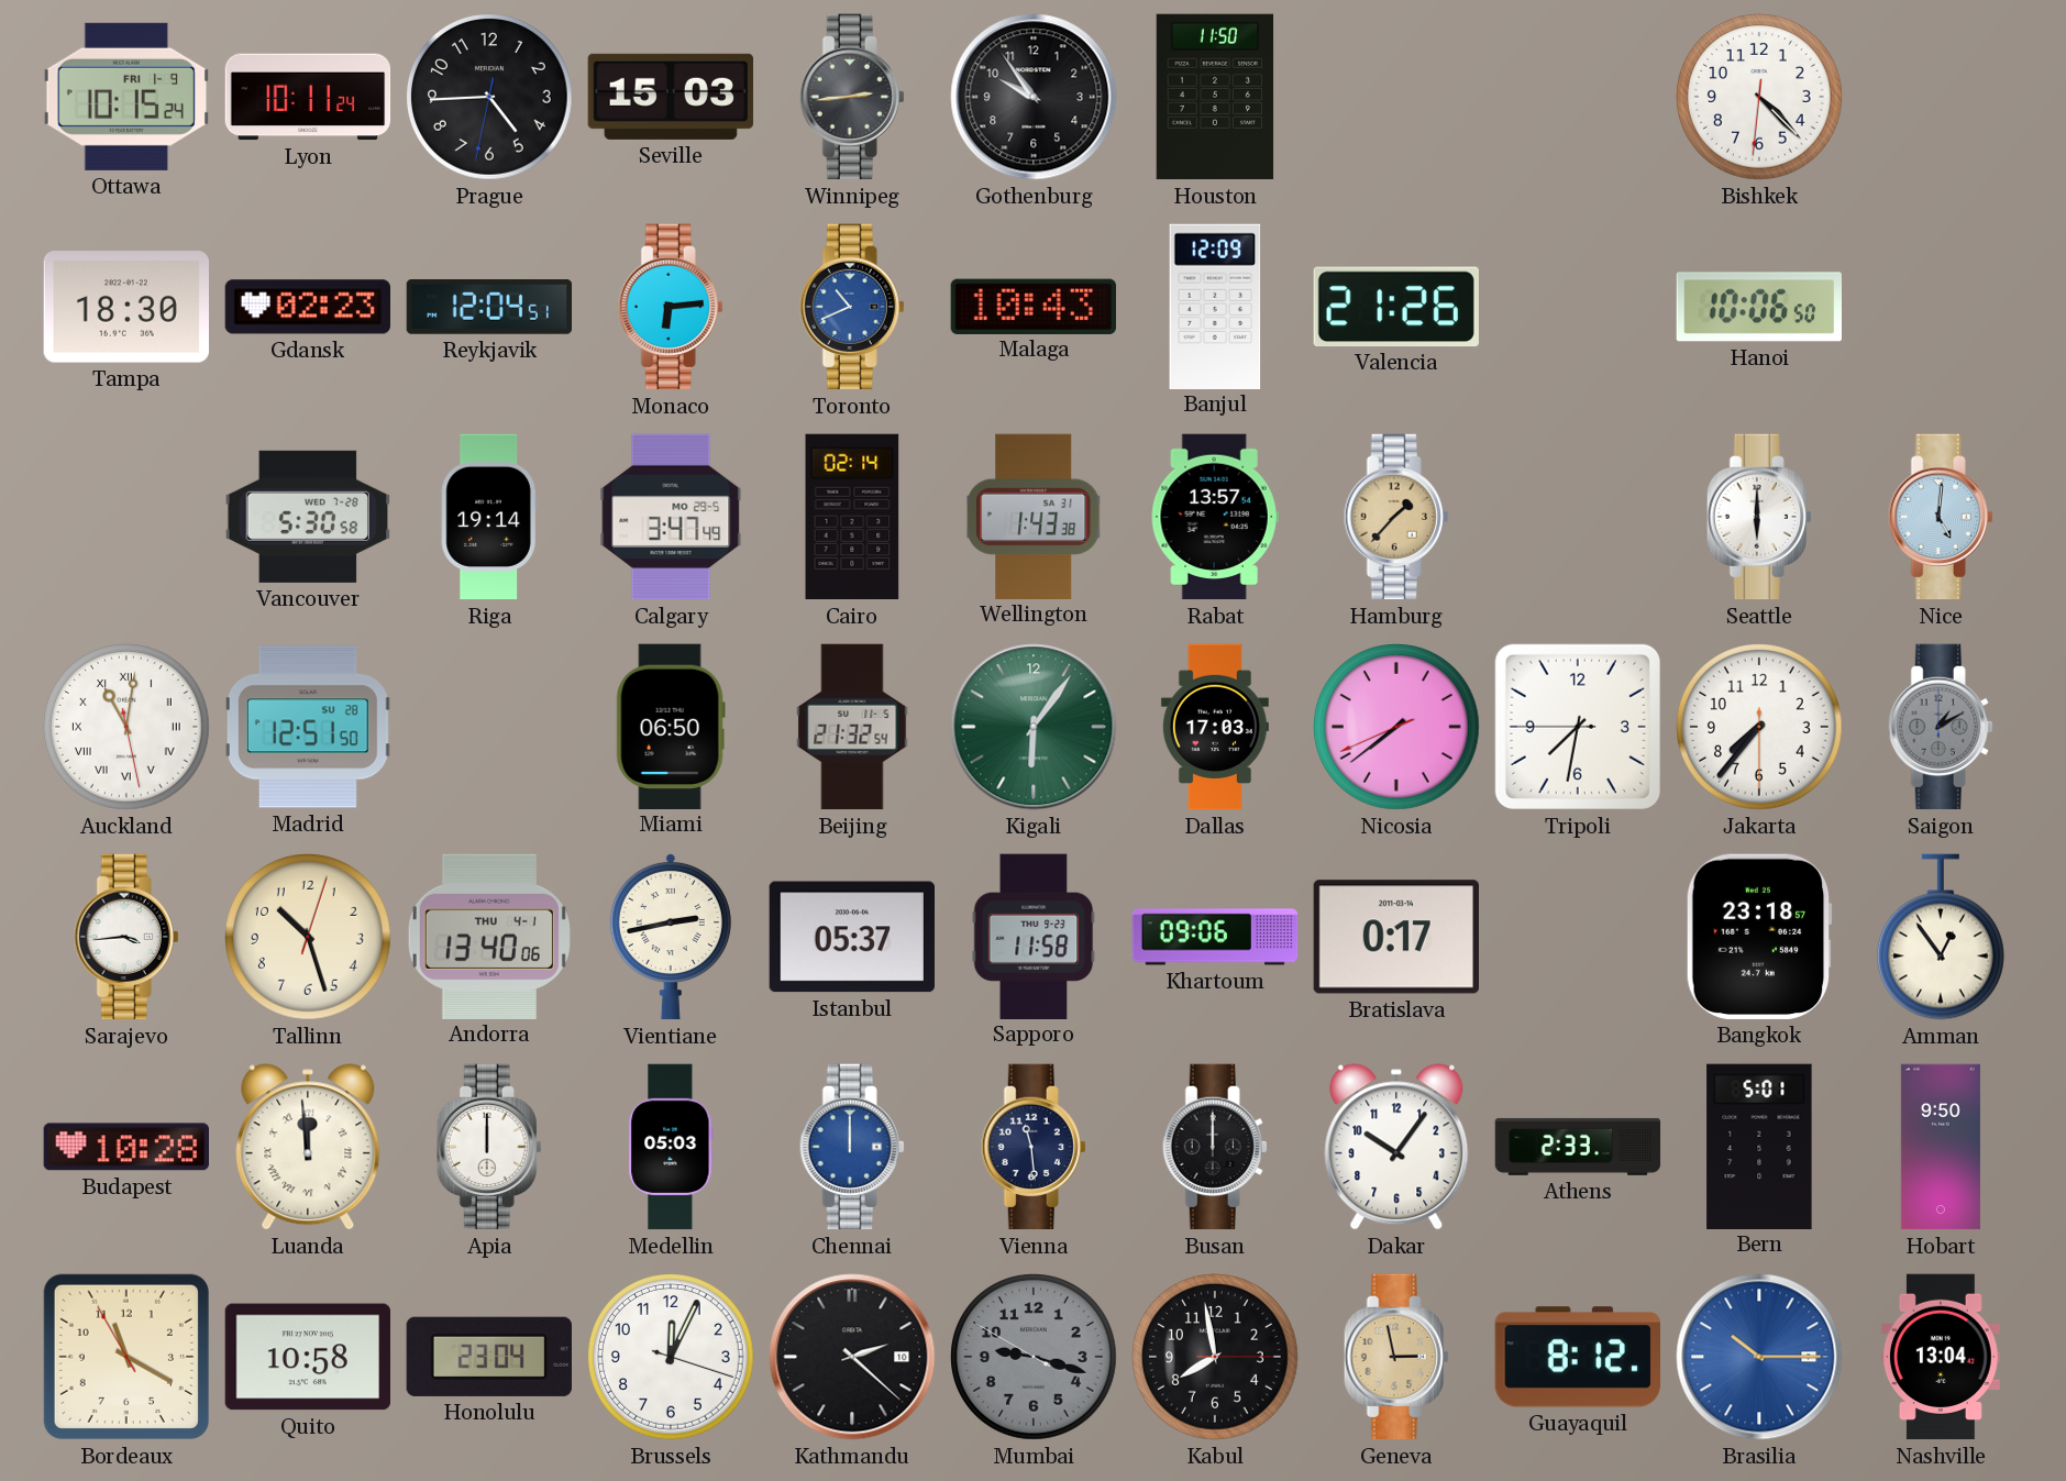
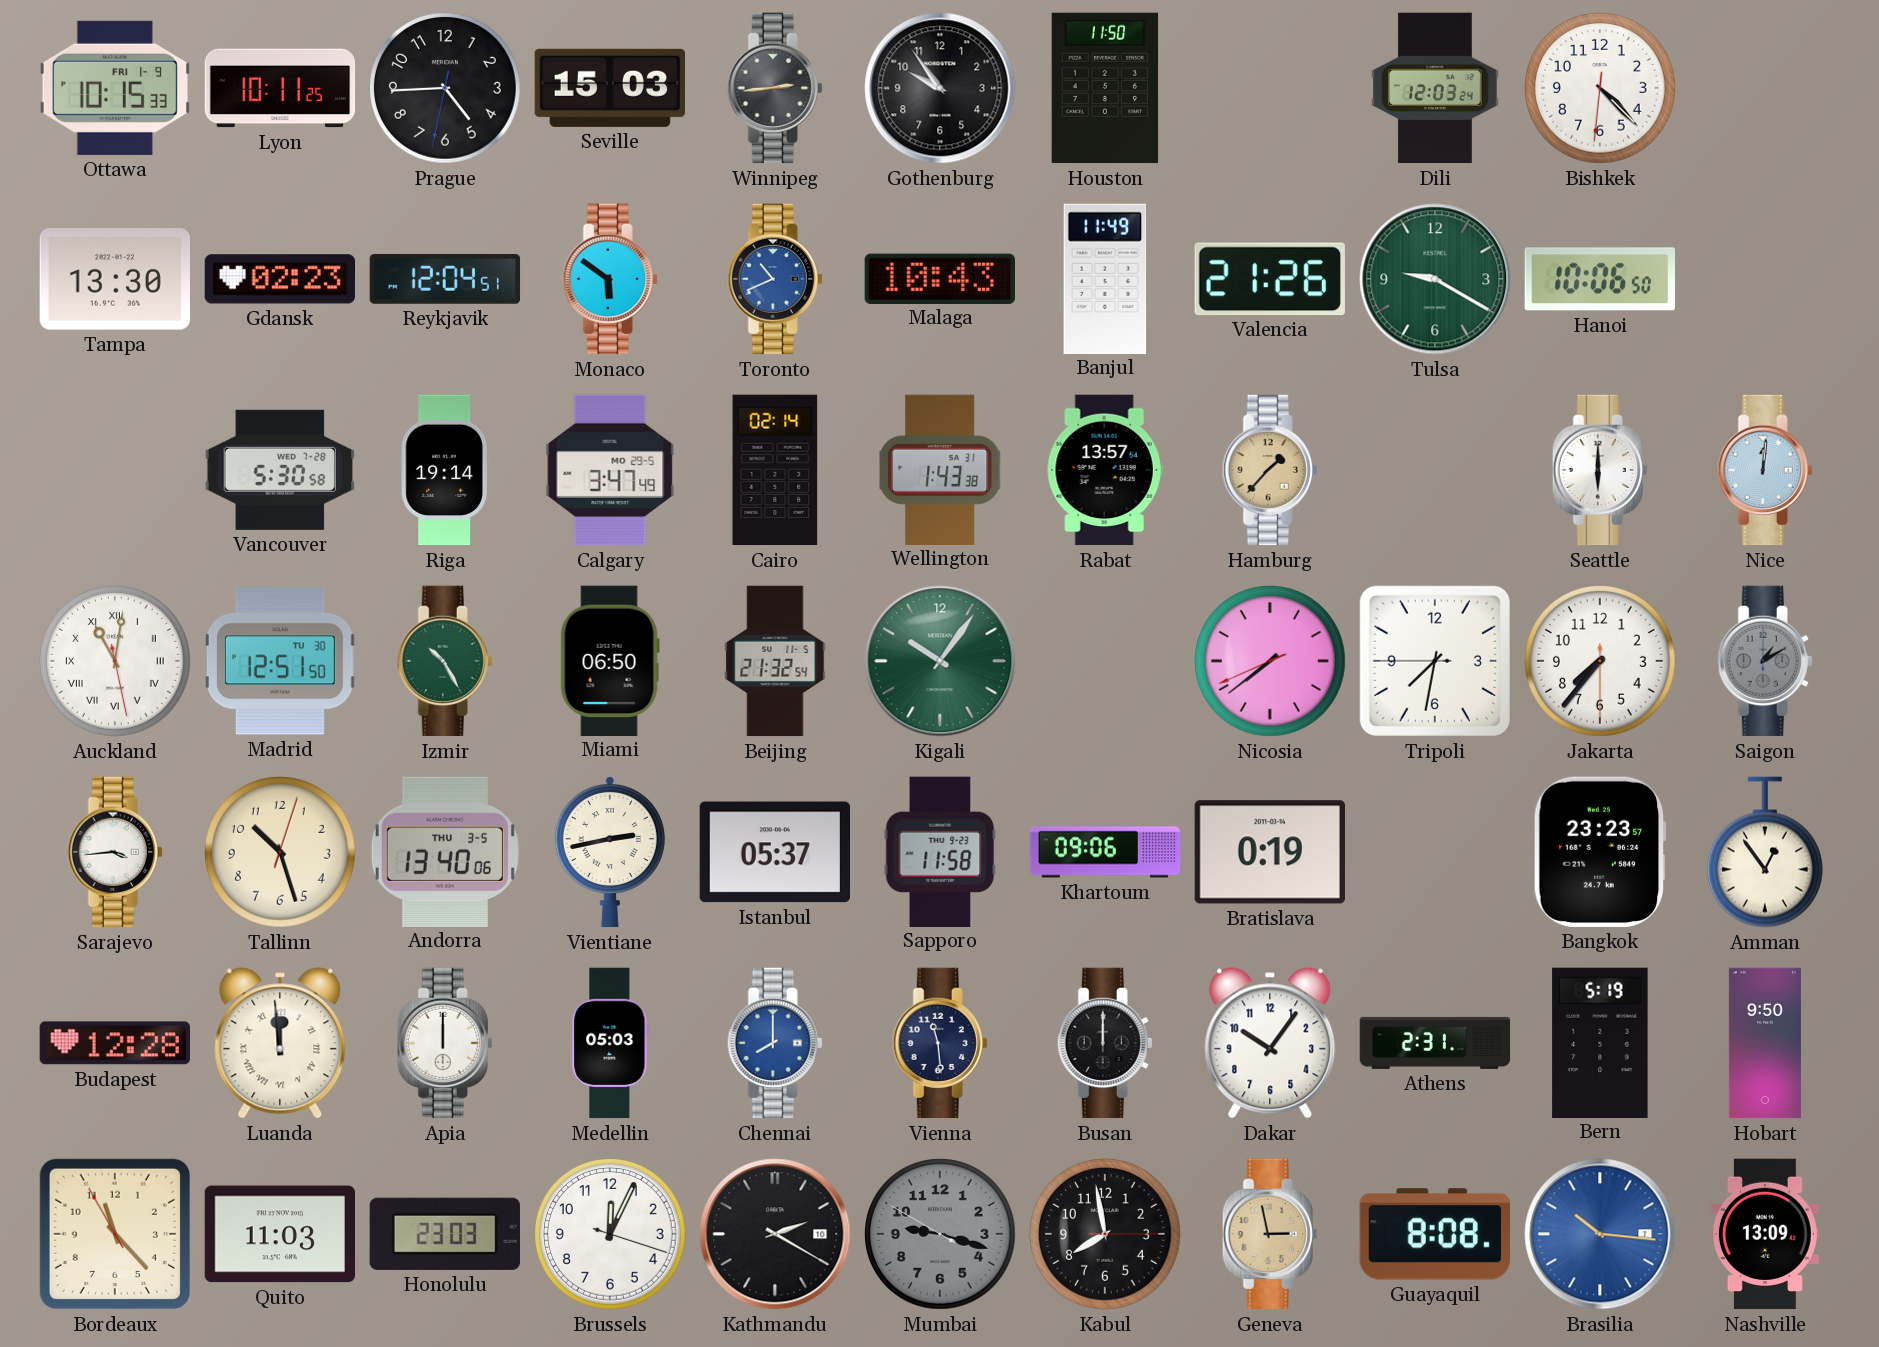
Ottawa: 10:15:24 -> 10:15:33
Lyon: 10:11:24 -> 10:11:25
Dili: none -> 12:03
Tampa: 18:30 -> 13:30
Monaco: 6:14 -> 5:51
Banjul: 12:09 -> 11:49
Tulsa: none -> 9:20
Nice: 5:01 -> 12:01
Madrid date: SU 28 -> TU 30
Izmir: none -> 10:25
Kigali: 6:06 -> 10:06
Dallas: 17:03 -> none
Andorra date: THU 4-1 -> THU 3-5
Bratislava: 0:17 -> 0:19
Bangkok: 23:18 -> 23:23
Budapest: 10:28 -> 12:28
Chennai: 12:00 -> 8:00
Athens: 2:33 -> 2:31
Bern: 5:01 -> 5:19
Bordeaux: 11:19 -> 11:22
Quito: 10:58 -> 11:03
Honolulu: 23:04 -> 23:03
Kathmandu: 2:22 -> 2:20
Guayaquil: 8:12 -> 8:08
Brasilia: 10:15 -> 10:16
Nashville: 13:04 -> 13:09
